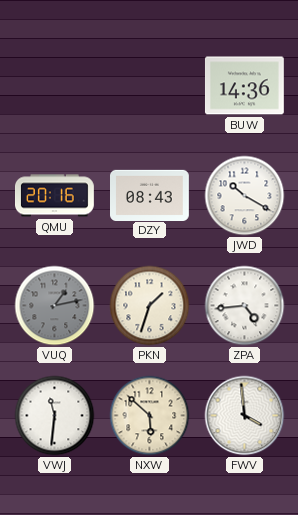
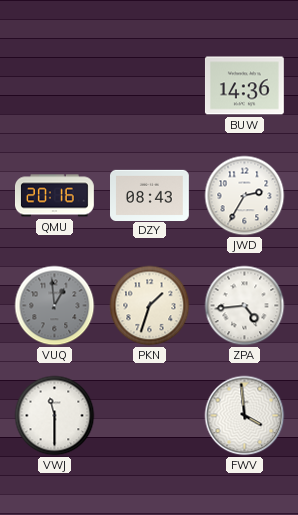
JWD: 10:20 -> 2:35
VUQ: 1:13 -> 12:59
VWJ: 11:31 -> 11:30
NXW: 5:52 -> none
